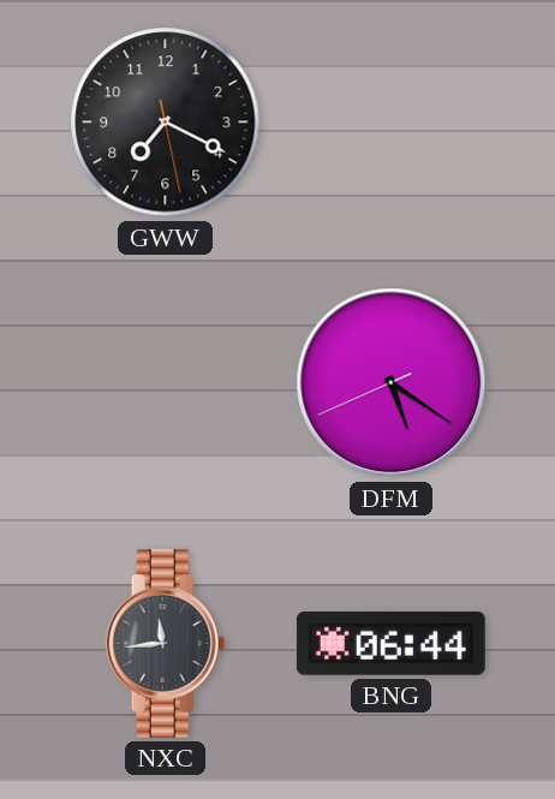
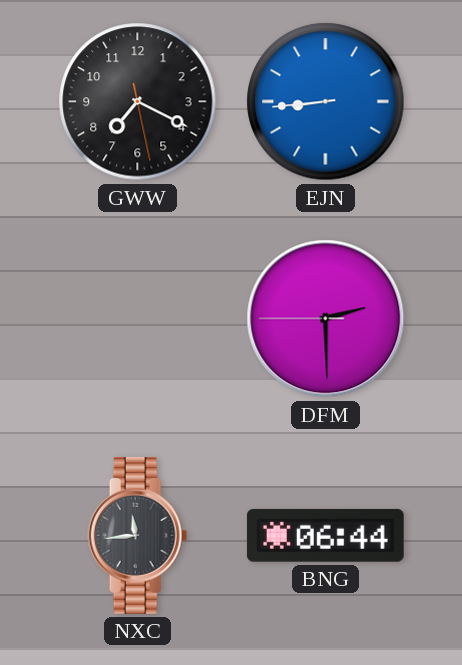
EJN: none -> 8:44
DFM: 5:20 -> 2:29
